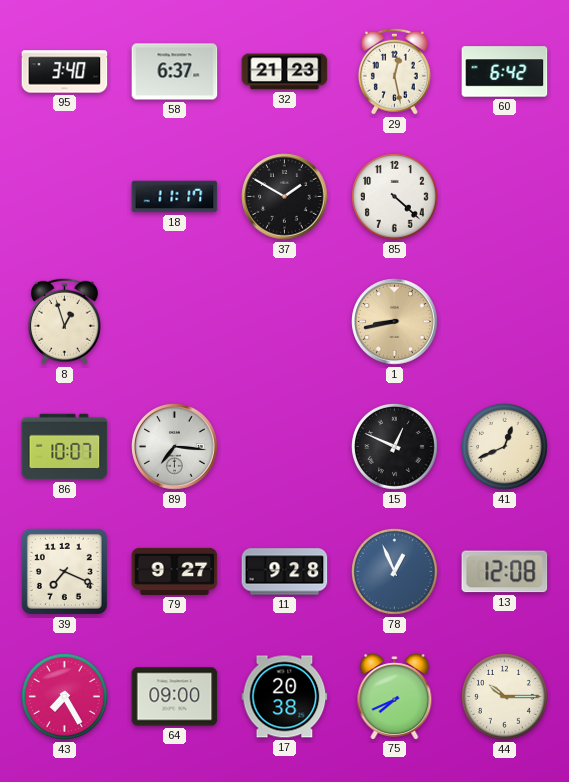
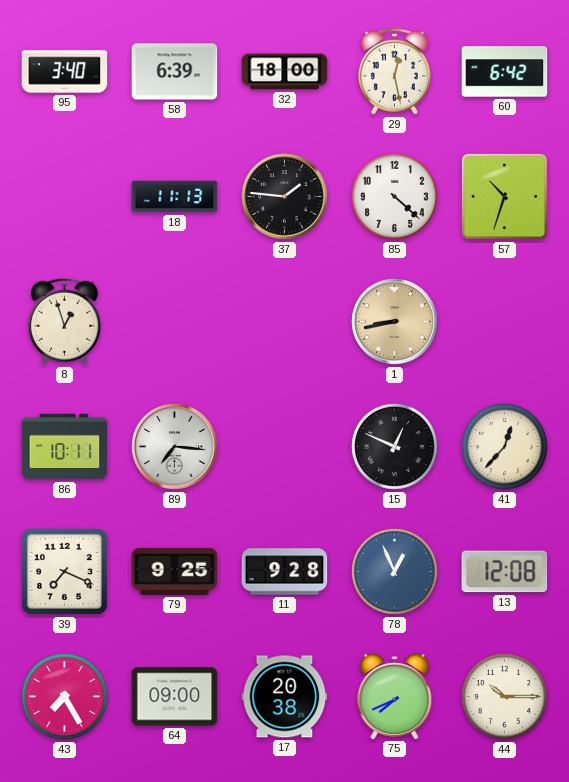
58: 6:37 -> 6:39
32: 21:23 -> 18:00
18: 11:17 -> 11:13
37: 1:50 -> 1:46
57: none -> 10:33
86: 10:07 -> 10:11
41: 12:41 -> 12:37
79: 9:27 -> 9:25
